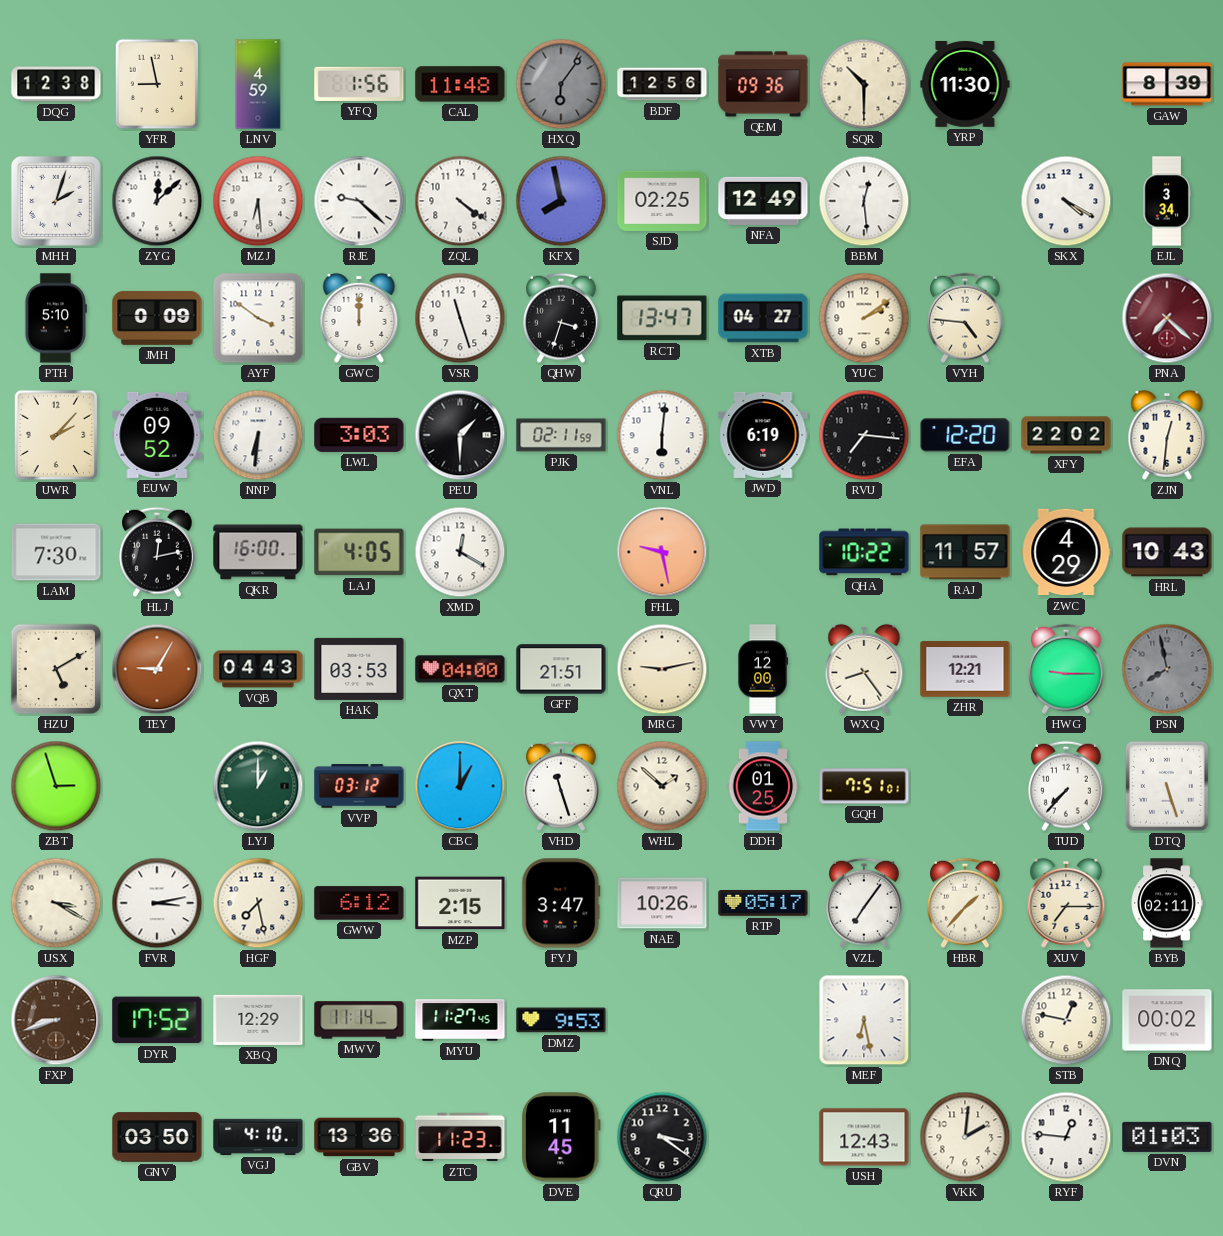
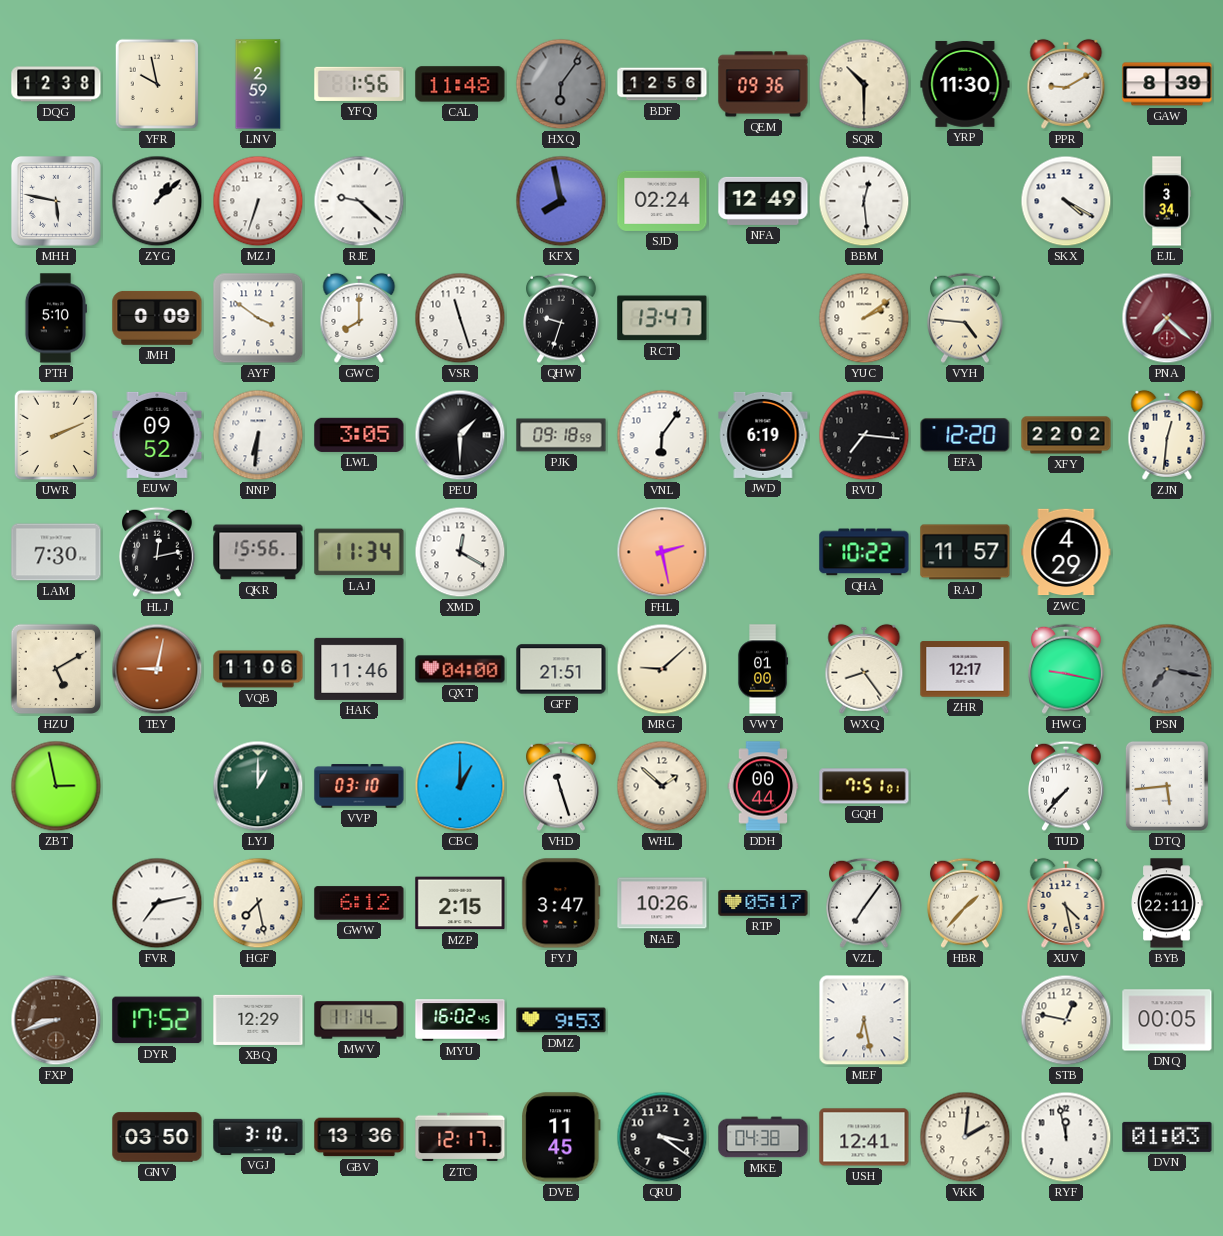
YFR: 8:58 -> 9:58
LNV: 4:59 -> 2:59
PPR: none -> 9:10
MHH: 2:03 -> 5:47
ZYG: 12:08 -> 1:08
MZJ: 6:29 -> 6:33
ZQL: 4:21 -> none
SJD: 02:25 -> 02:24
GWC: 12:00 -> 8:00
QHW: 3:33 -> 9:33
XTB: 04:27 -> none
UWR: 2:07 -> 2:11
LWL: 3:03 -> 3:05
PJK: 02:11 -> 09:18
VNL: 6:01 -> 6:06
QKR: 16:00 -> 15:56
LAJ: 4:05 -> 11:34
FHL: 9:28 -> 2:28
HRL: 10:43 -> none
TEY: 9:05 -> 9:02
VQB: 04:43 -> 11:06
HAK: 03:53 -> 11:46
MRG: 9:13 -> 9:08
VWY: 12:00 -> 01:00
ZHR: 12:21 -> 12:17
HWG: 9:15 -> 9:17
PSN: 7:58 -> 7:17
ZBT: 2:57 -> 2:58
VVP: 03:12 -> 03:10
DDH: 01:25 -> 00:44
DTQ: 5:27 -> 5:44
USX: 3:20 -> none
FVR: 3:13 -> 7:13
XUV: 7:15 -> 4:28
BYB: 02:11 -> 22:11
MYU: 11:27 -> 16:02
DNQ: 00:02 -> 00:05
VGJ: 4:10 -> 3:10
ZTC: 11:23 -> 12:17
MKE: none -> 04:38
USH: 12:43 -> 12:41
RYF: 12:46 -> 11:58
